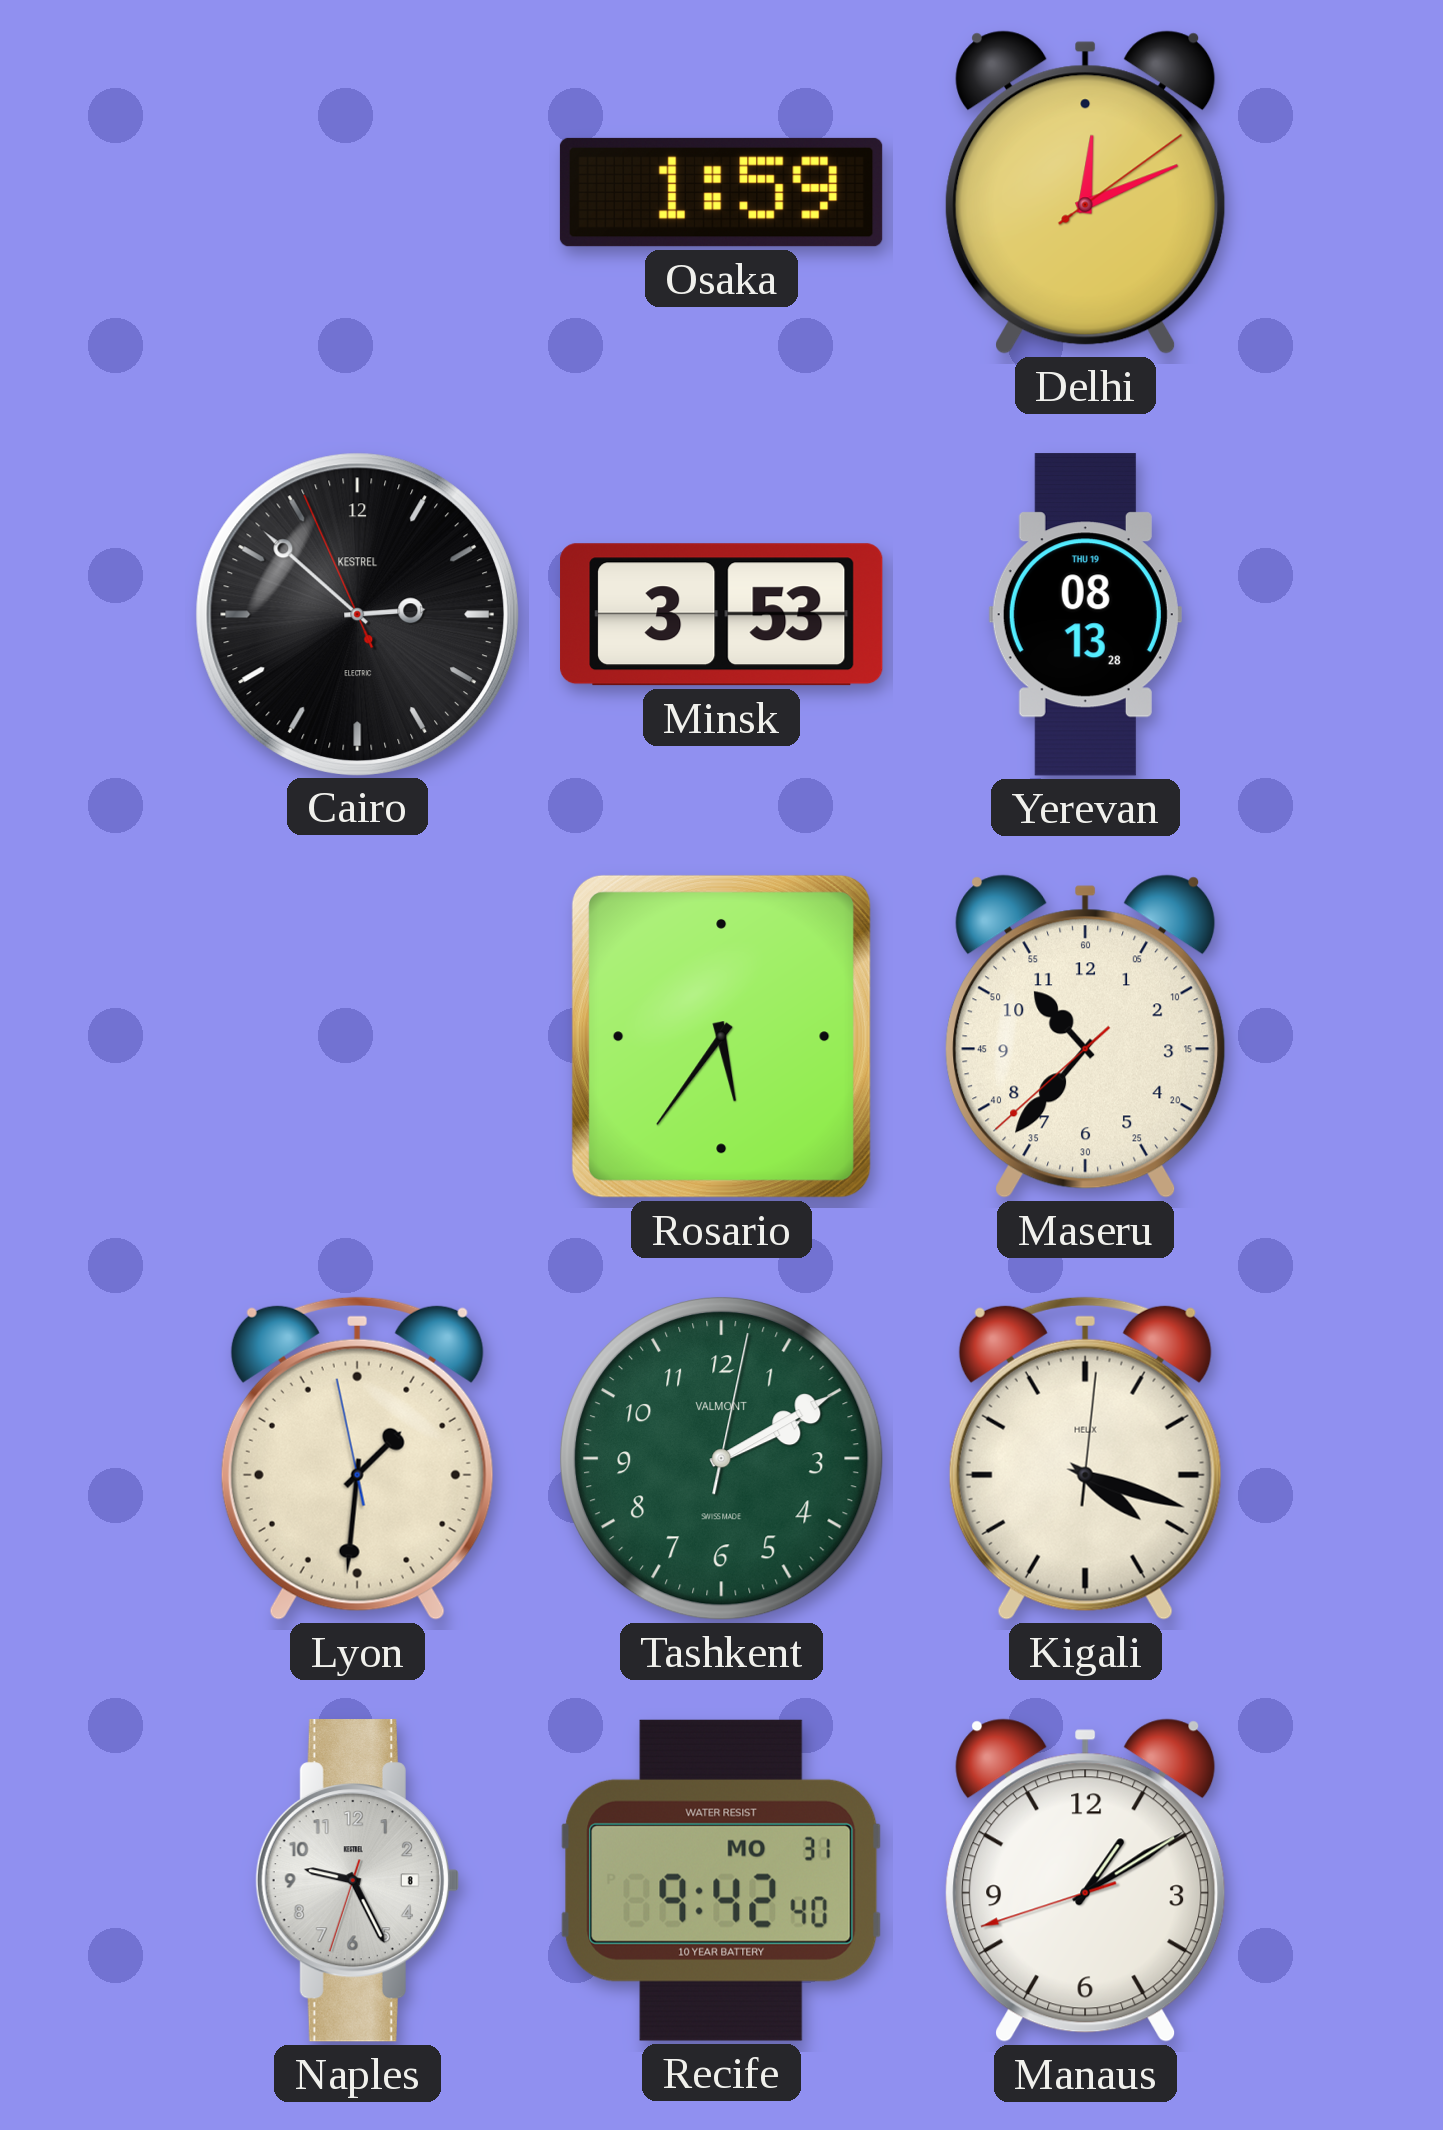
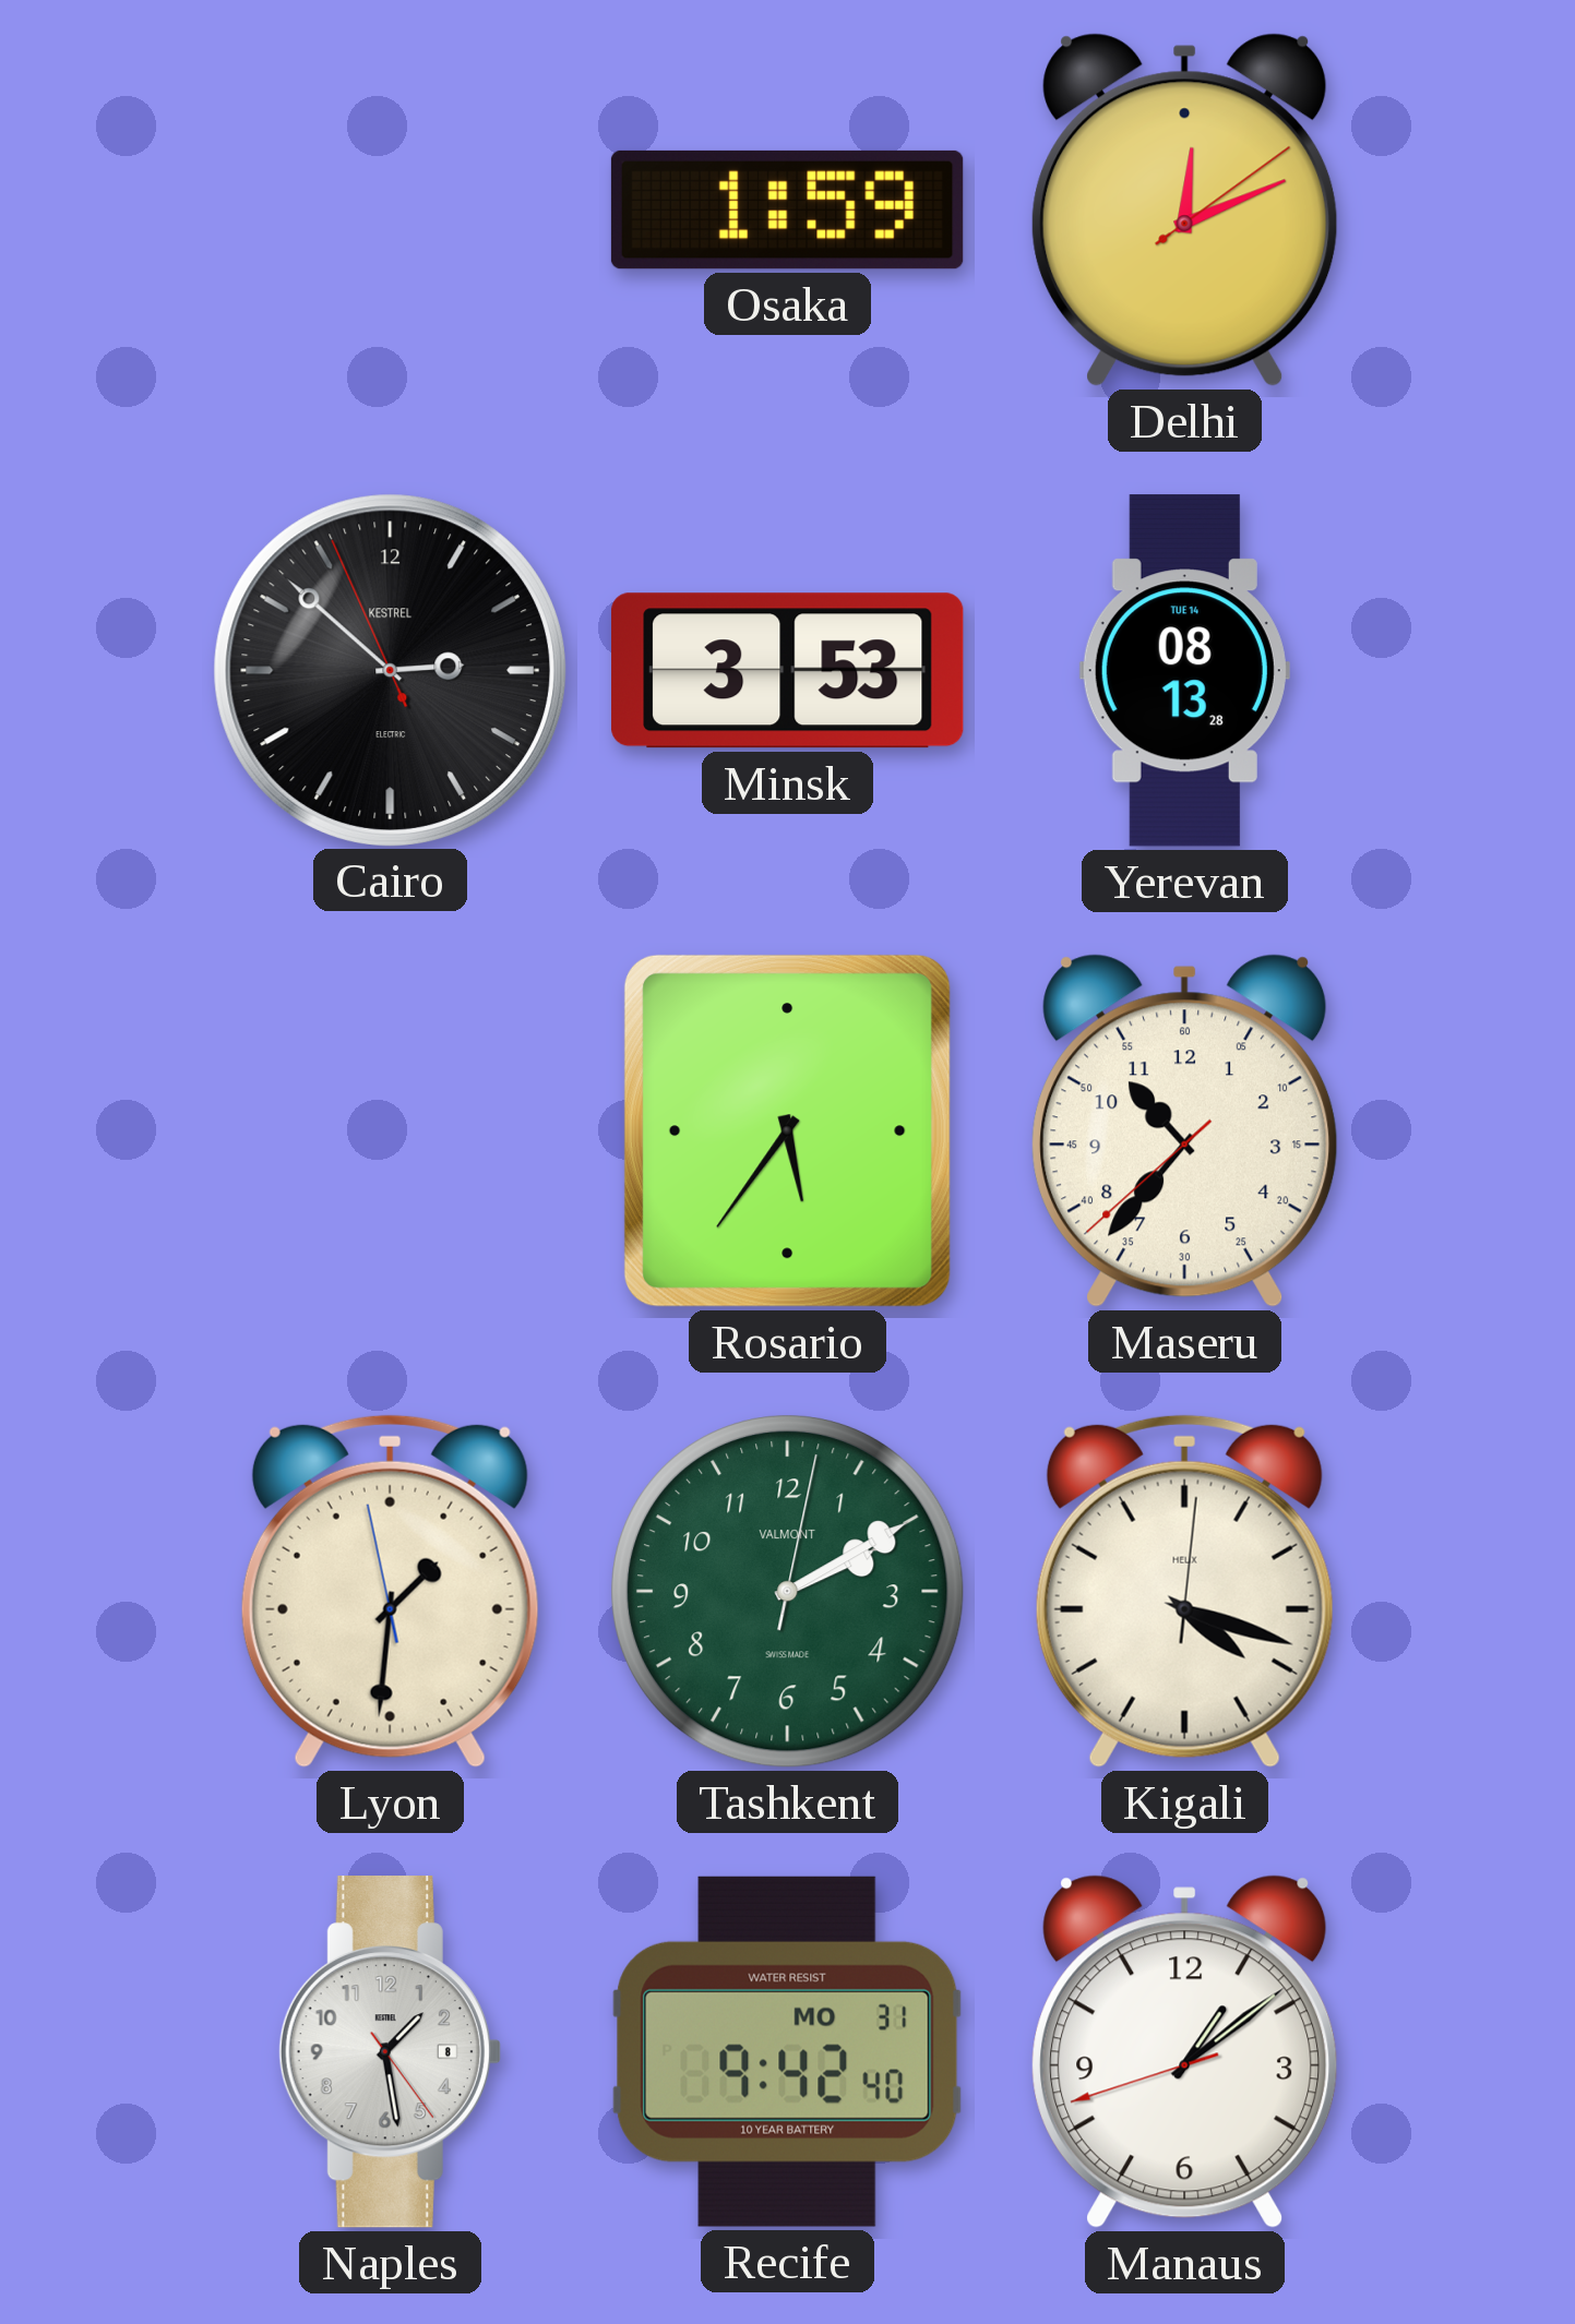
Yerevan date: THU 19 -> TUE 14
Naples: 9:25 -> 1:28
Manaus: 1:09 -> 1:08
